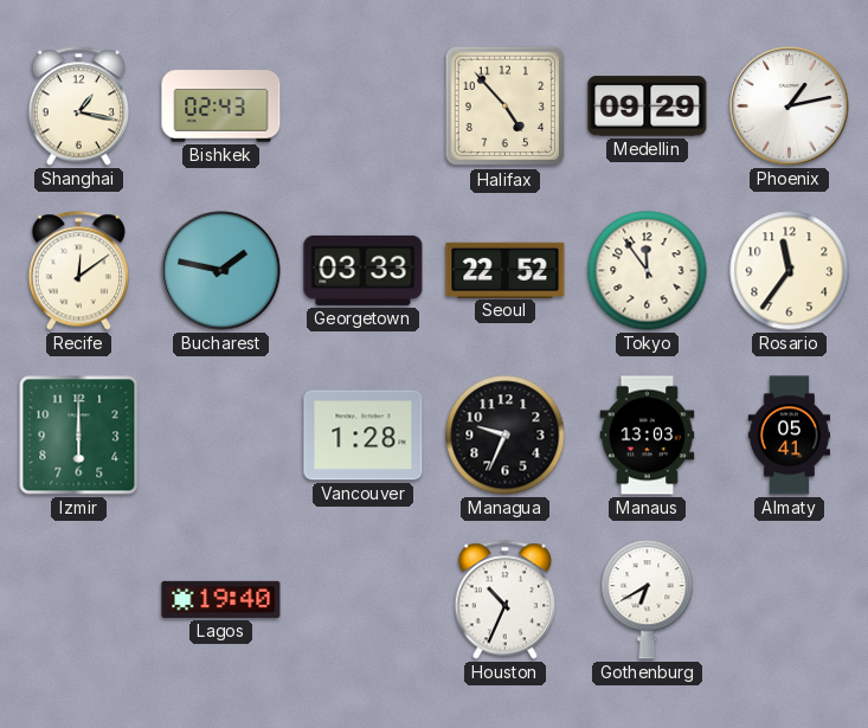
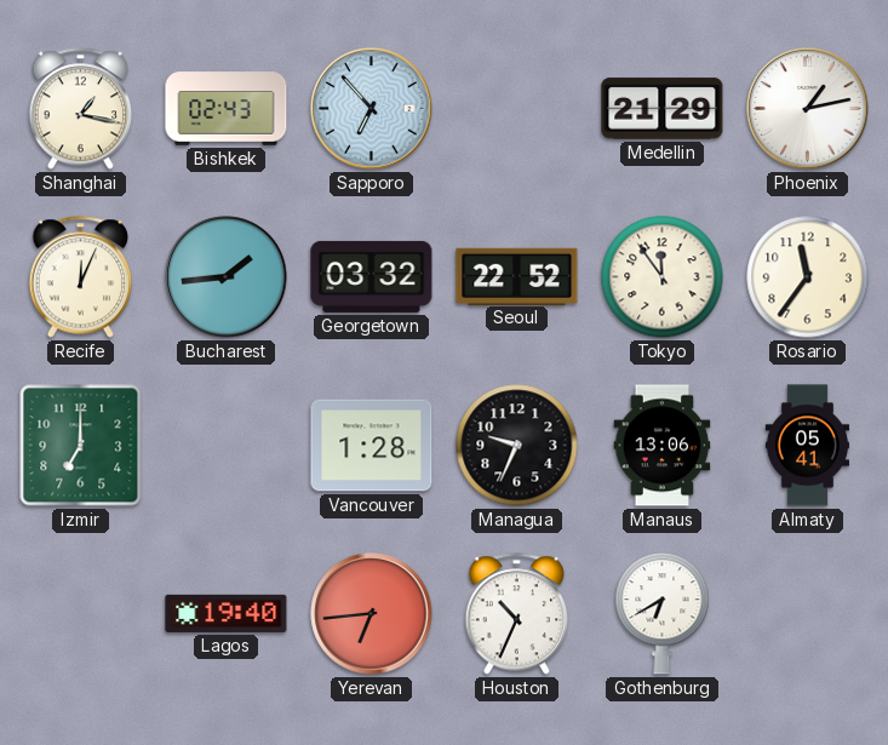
Sapporo: none -> 6:53
Halifax: 4:53 -> none
Medellin: 09:29 -> 21:29
Recife: 12:09 -> 12:04
Bucharest: 1:47 -> 1:44
Georgetown: 03:33 -> 03:32
Izmir: 6:00 -> 7:00
Manaus: 13:03 -> 13:06
Yerevan: none -> 6:44
